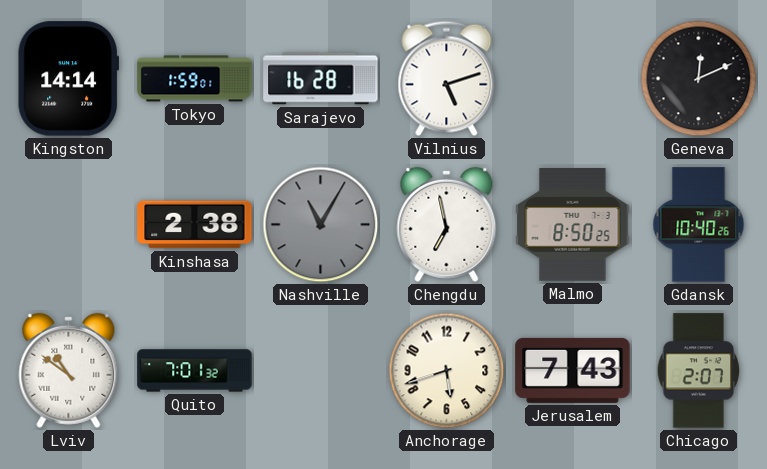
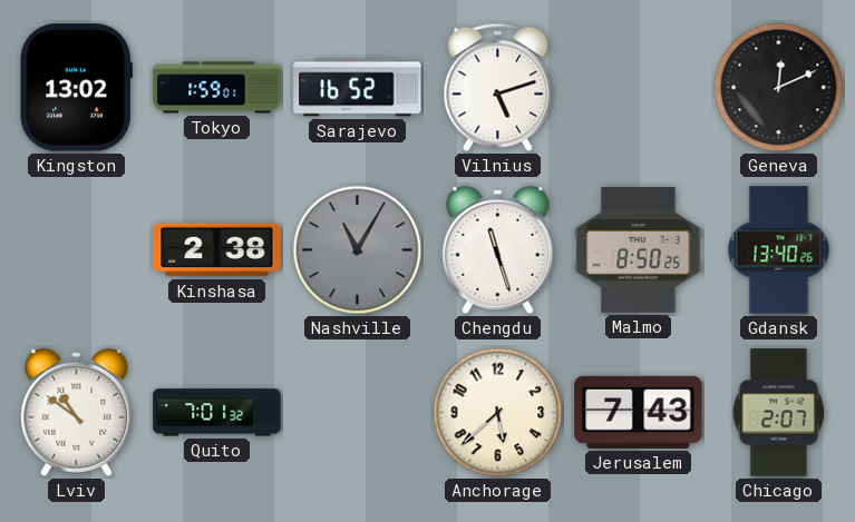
Kingston: 14:14 -> 13:02
Sarajevo: 16:28 -> 16:52
Chengdu: 6:58 -> 11:27
Gdansk: 10:40 -> 13:40
Anchorage: 5:42 -> 5:38
